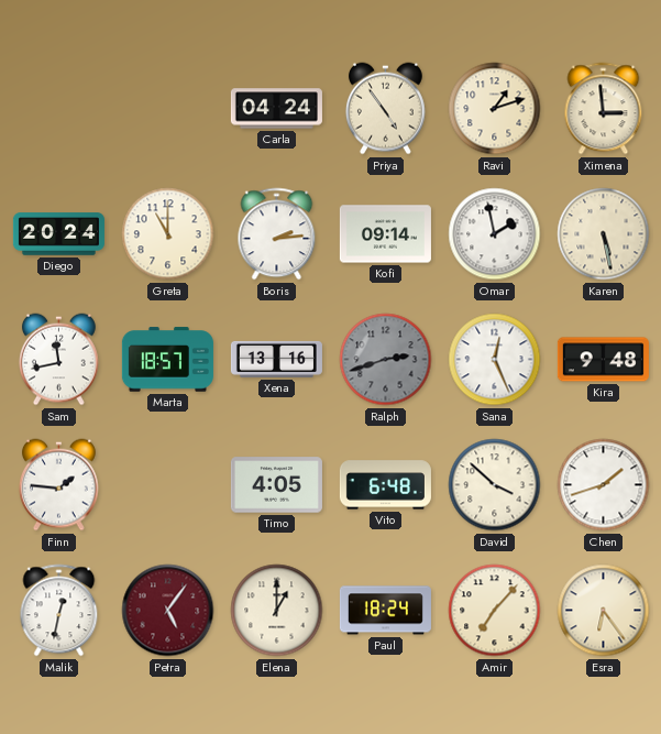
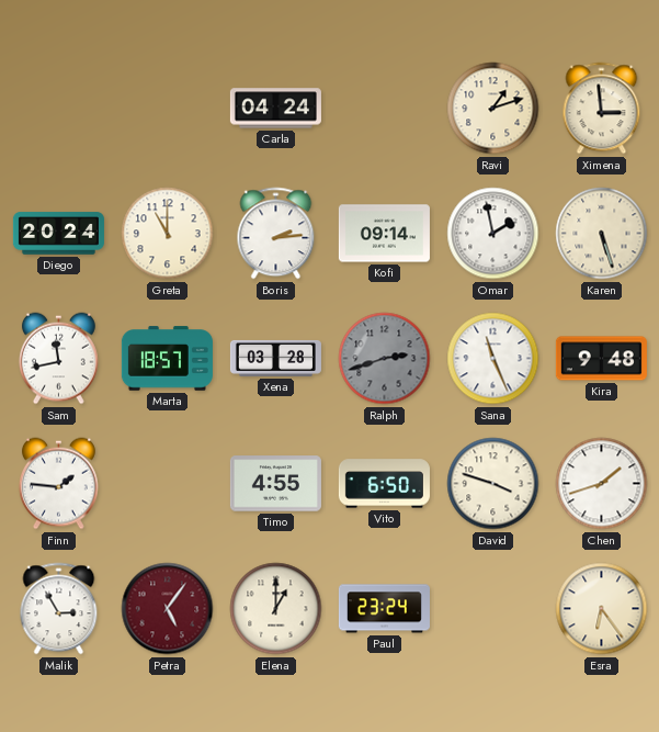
Priya: 4:54 -> none
Karen: 5:28 -> 5:27
Xena: 13:16 -> 03:28
Sana: 12:26 -> 11:26
Timo: 4:05 -> 4:55
Vito: 6:48 -> 6:50
David: 3:52 -> 3:48
Malik: 12:32 -> 2:55
Paul: 18:24 -> 23:24
Amir: 7:07 -> none
